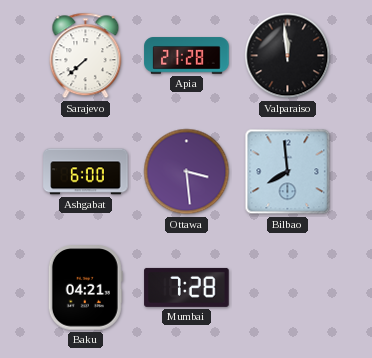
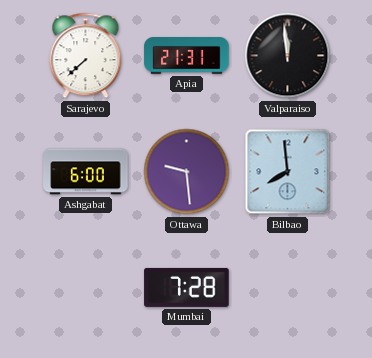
Apia: 21:28 -> 21:31
Ottawa: 3:29 -> 9:29
Baku: 04:21 -> none
